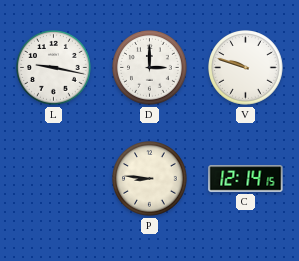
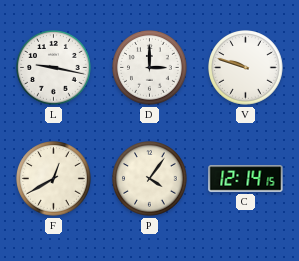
F: none -> 12:40
P: 8:46 -> 4:06
